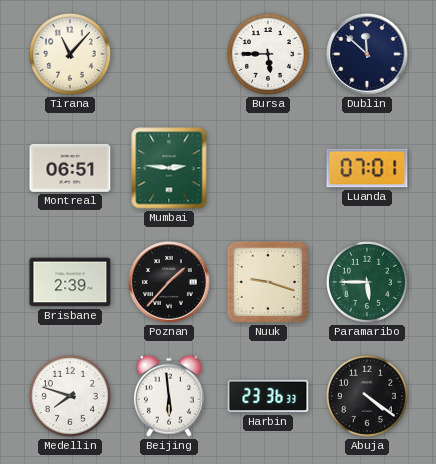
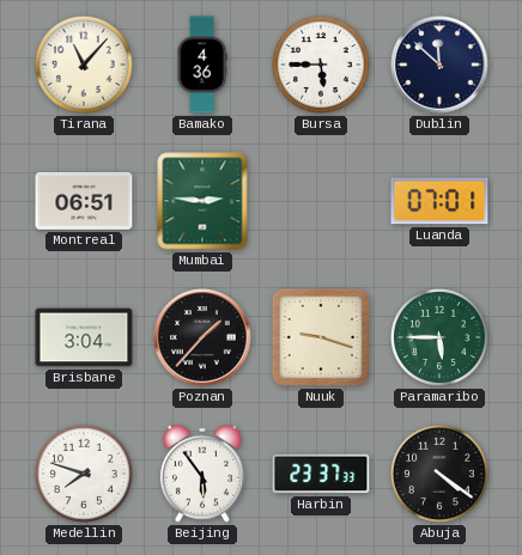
Bamako: none -> 4:36
Brisbane: 2:39 -> 3:04
Beijing: 5:59 -> 5:54
Harbin: 23:36 -> 23:37
